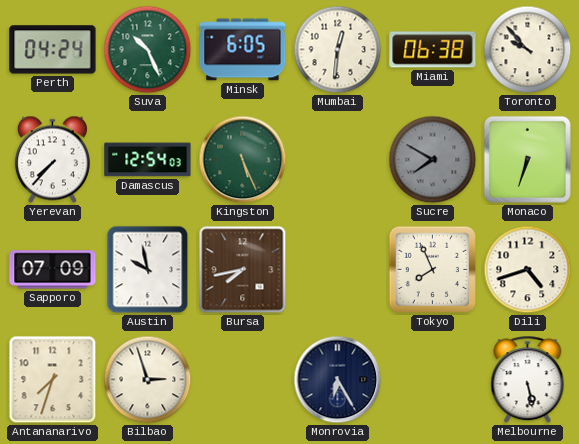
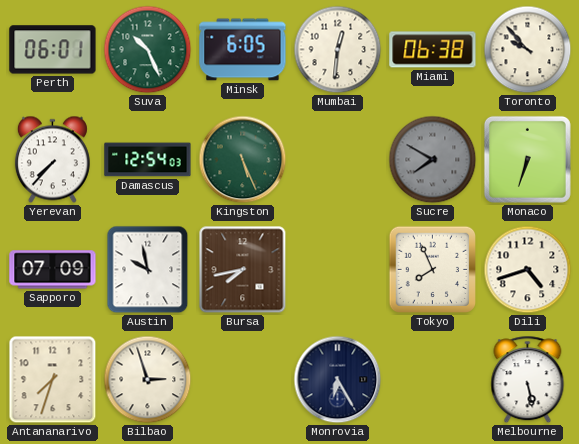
Perth: 04:24 -> 06:01
